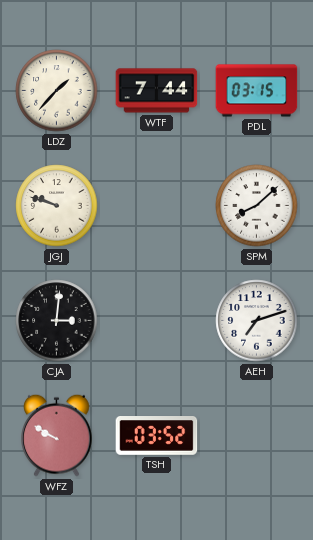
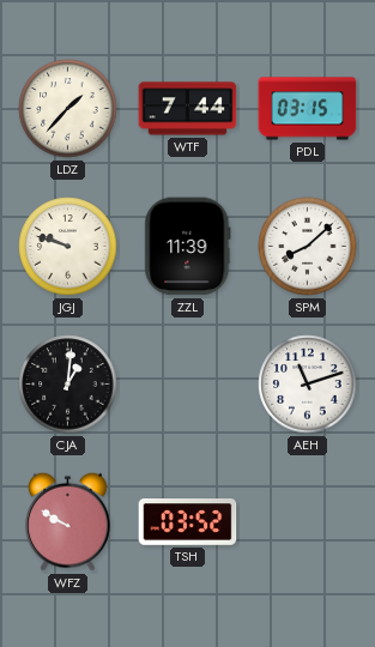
ZZL: none -> 11:39
CJA: 3:01 -> 1:01
AEH: 7:12 -> 11:12
